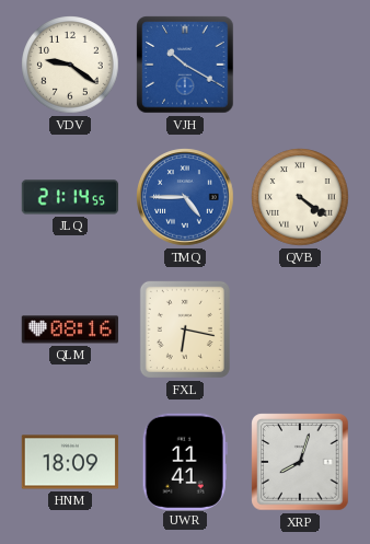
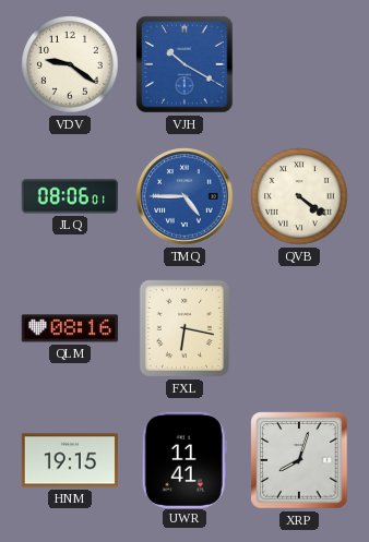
JLQ: 21:14 -> 08:06
HNM: 18:09 -> 19:15
